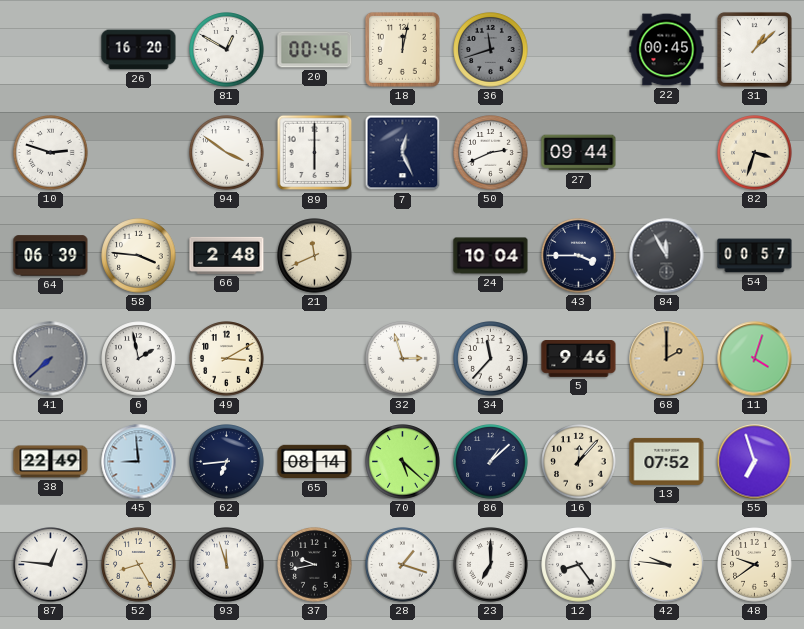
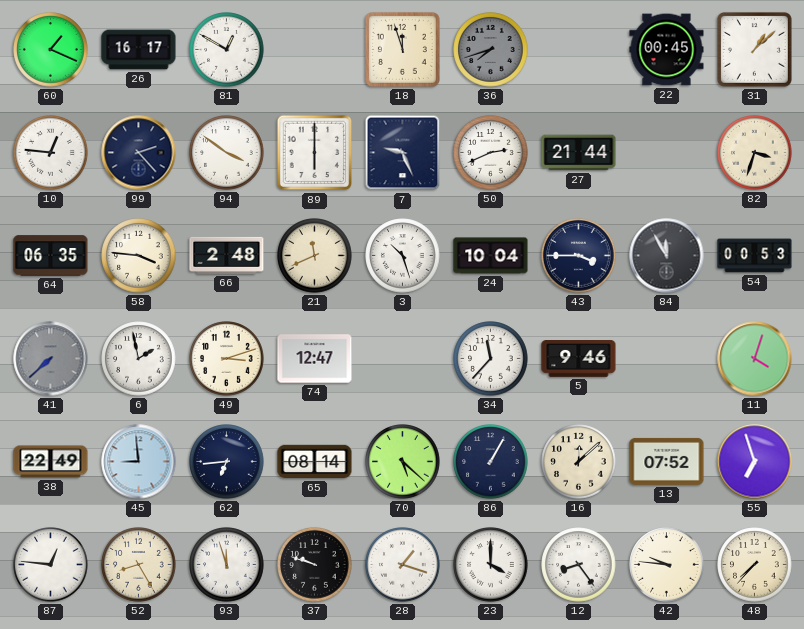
60: none -> 1:19
26: 16:20 -> 16:17
20: 00:46 -> none
18: 12:02 -> 11:57
36: 11:42 -> 7:42
10: 2:48 -> 12:46
99: none -> 2:23
7: 12:26 -> 9:26
27: 09:44 -> 21:44
64: 06:39 -> 06:35
3: none -> 10:27
54: 00:57 -> 00:53
49: 3:10 -> 3:12
74: none -> 12:47
32: 2:57 -> none
68: 2:00 -> none
86: 1:08 -> 1:05
16: 12:07 -> 12:08
37: 9:43 -> 9:48
23: 7:00 -> 4:00
48: 9:39 -> 7:37
